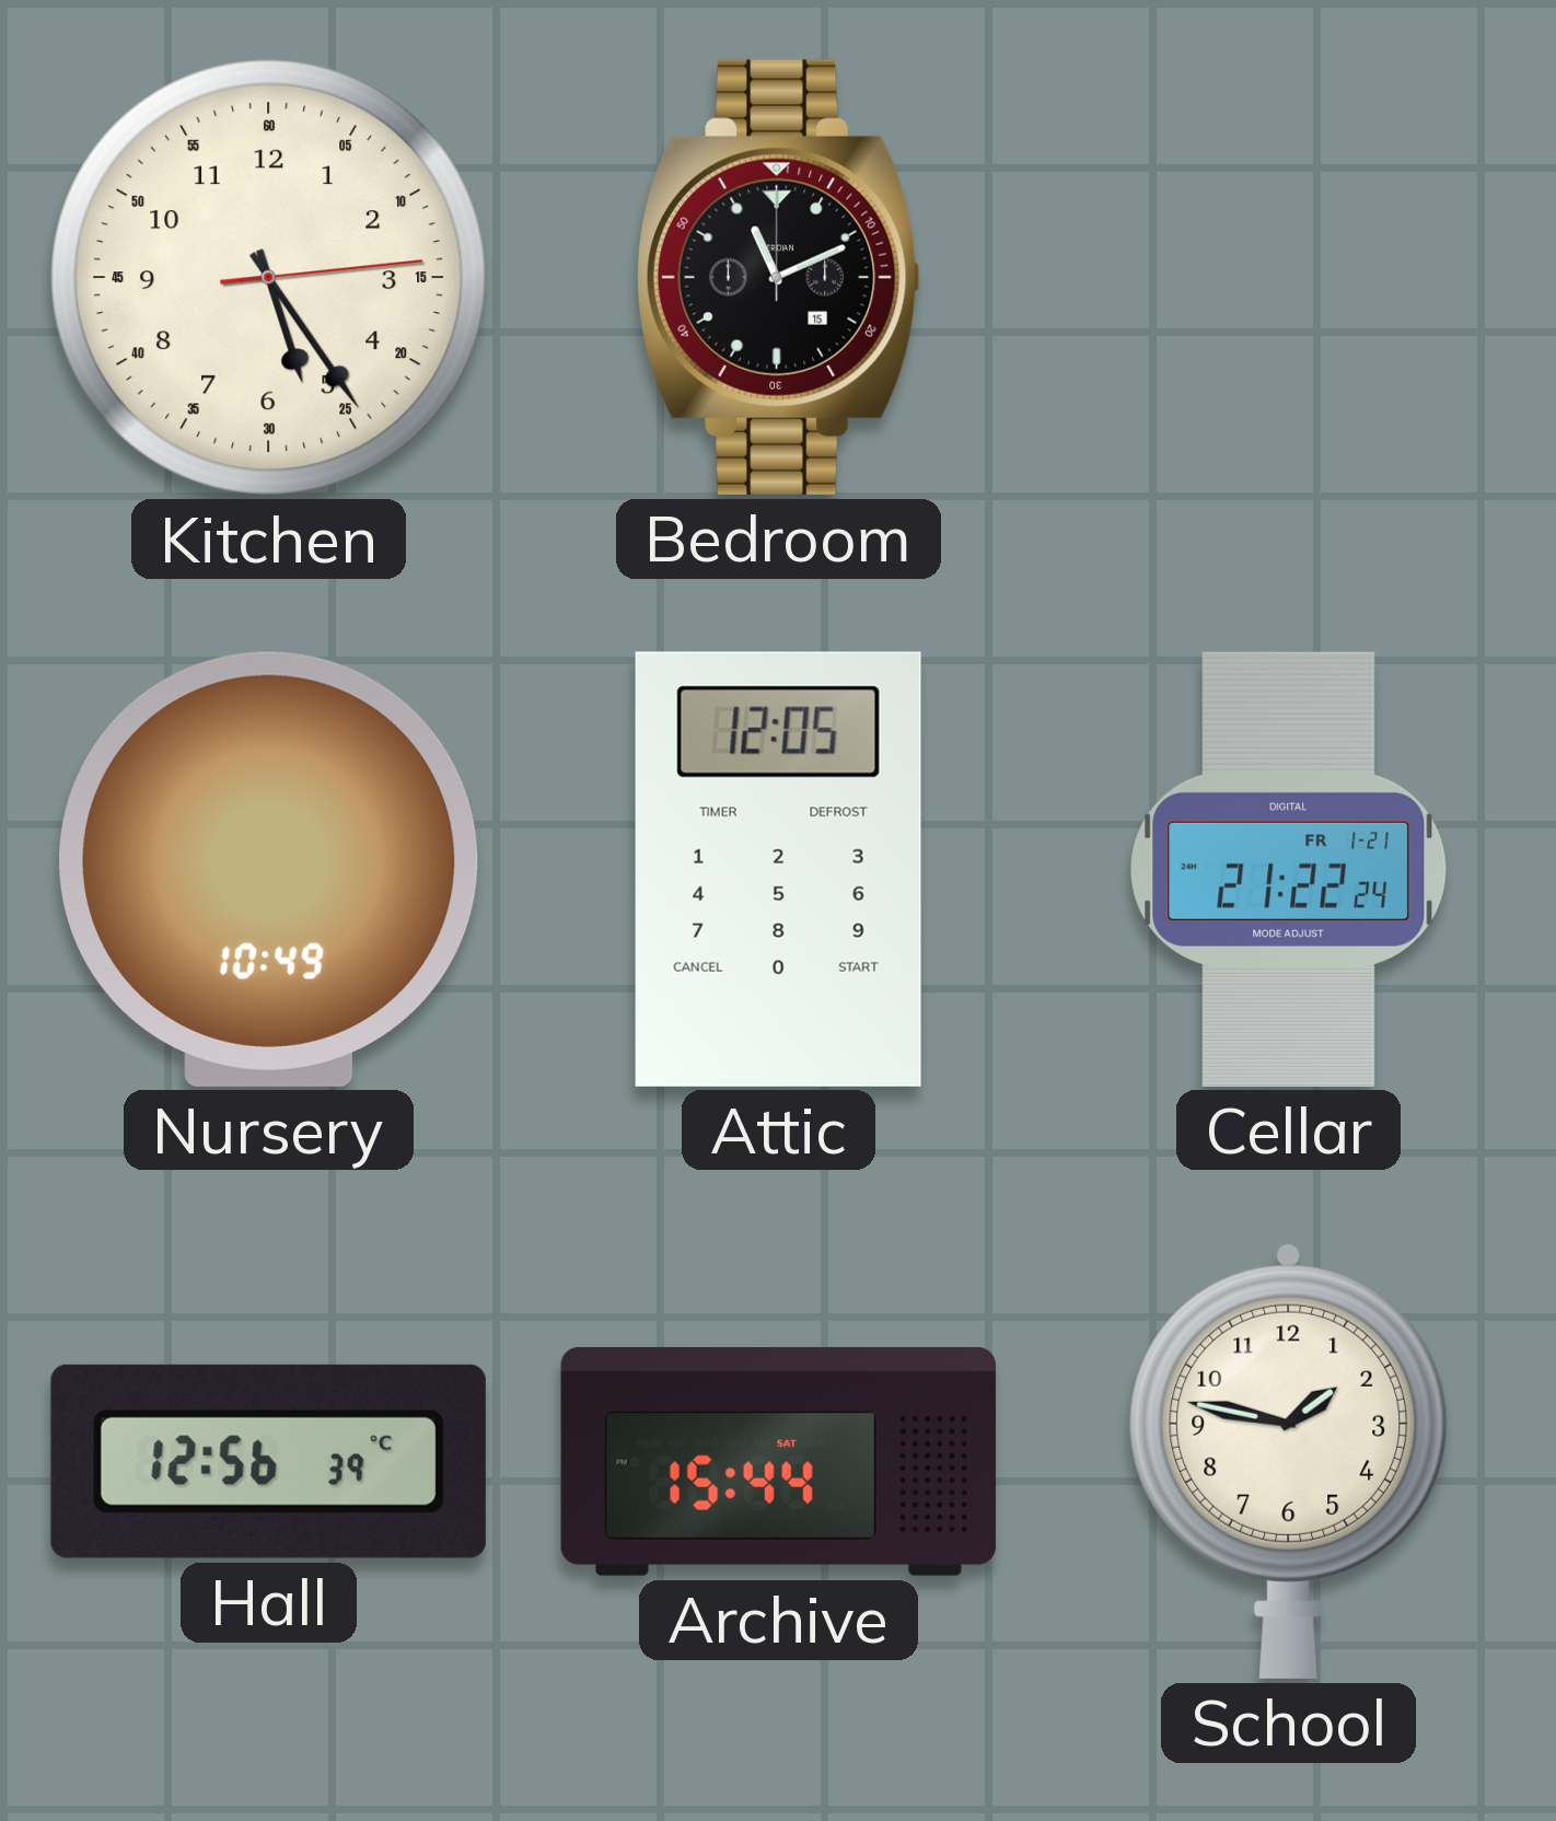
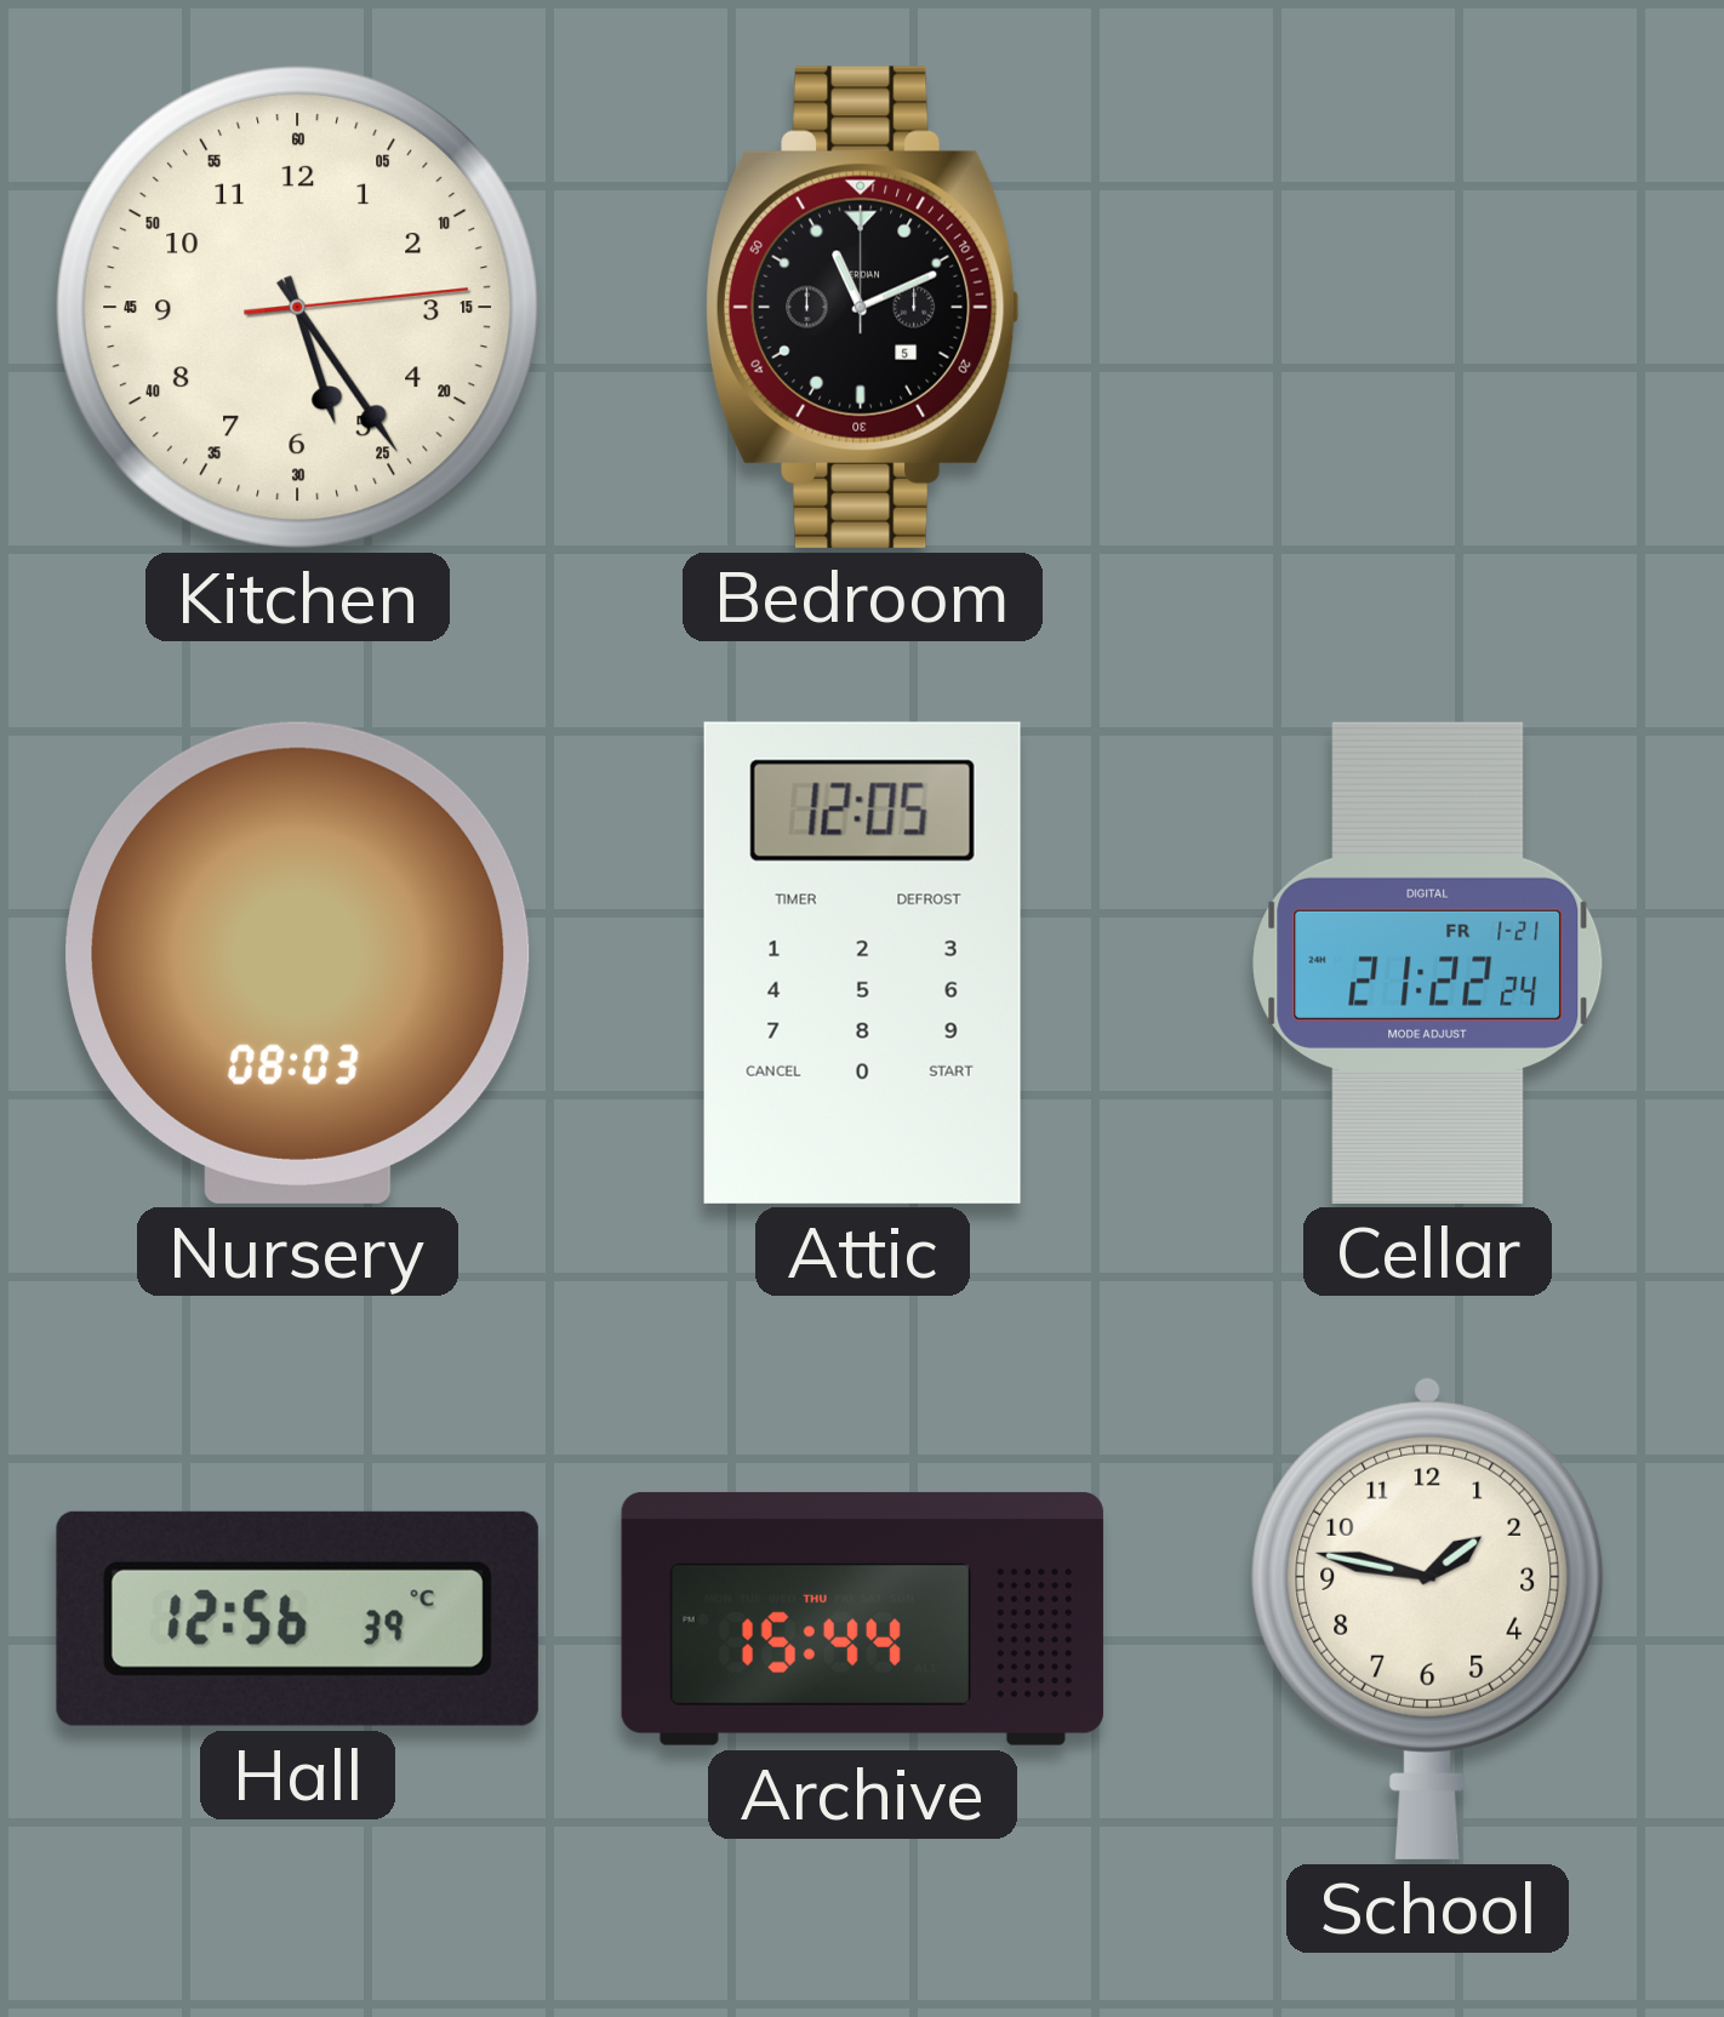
Bedroom date: 15 -> 5
Nursery: 10:49 -> 08:03
Archive date: SAT -> THU
